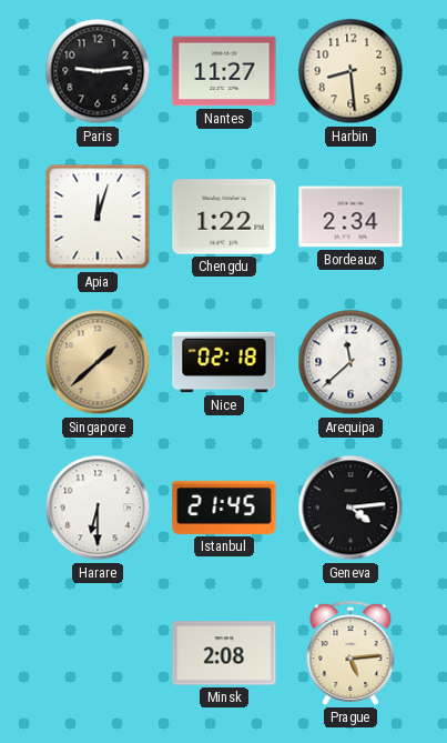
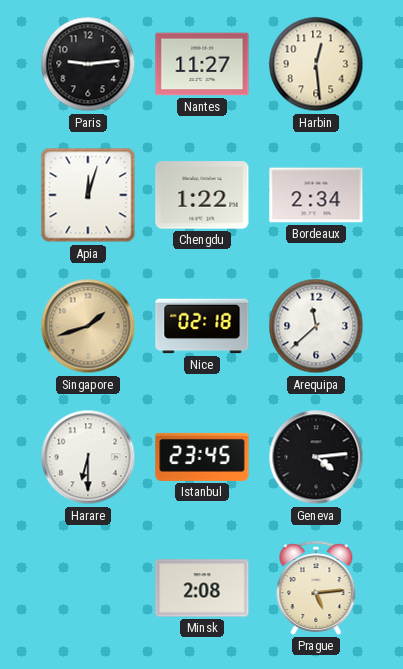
Harbin: 8:29 -> 12:29
Singapore: 1:38 -> 1:42
Istanbul: 21:45 -> 23:45
